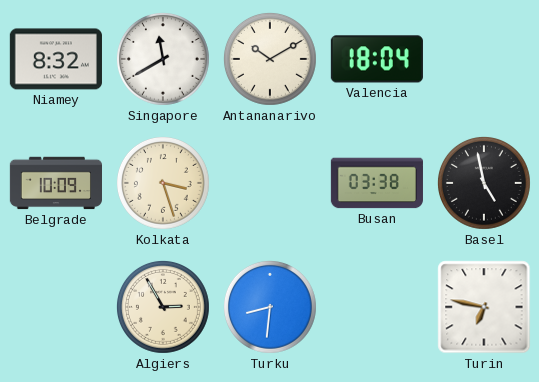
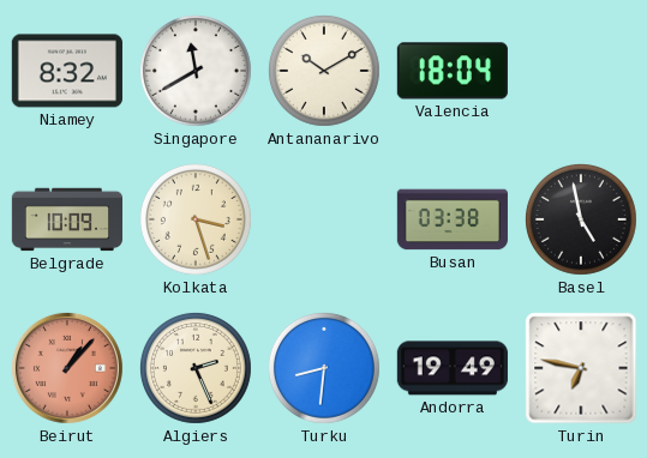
Beirut: none -> 1:07
Algiers: 2:55 -> 2:26
Andorra: none -> 19:49
